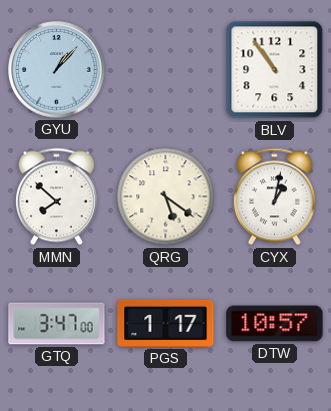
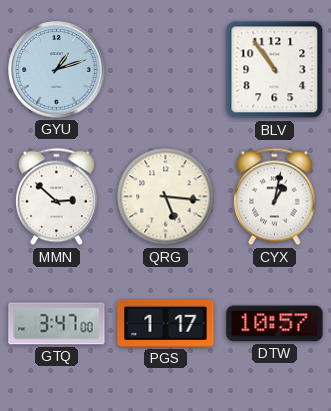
GYU: 1:07 -> 1:12
MMN: 7:52 -> 2:52
QRG: 5:21 -> 5:16
